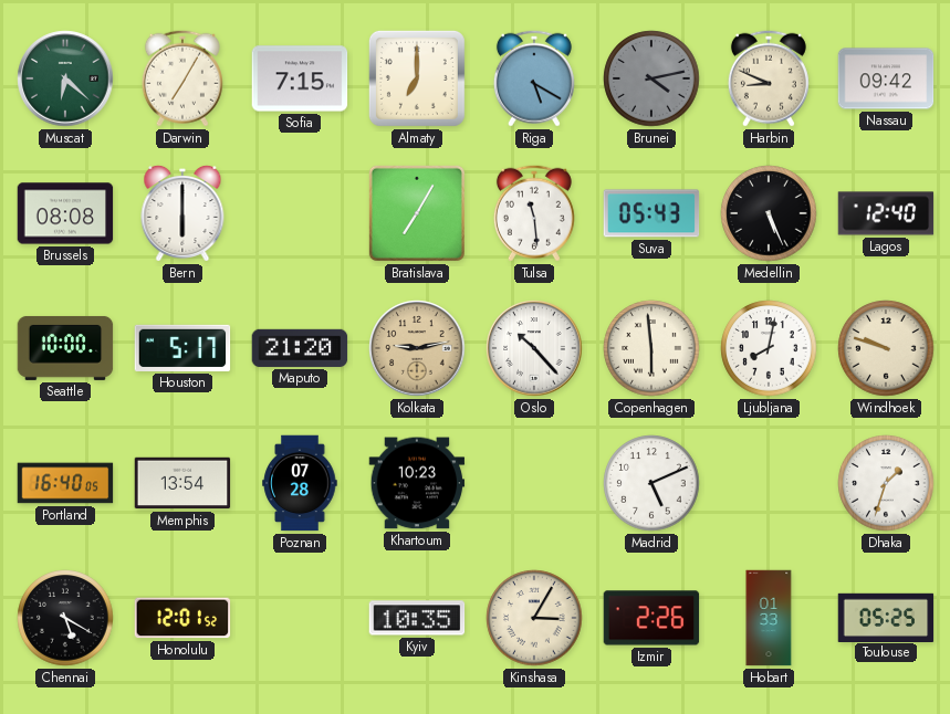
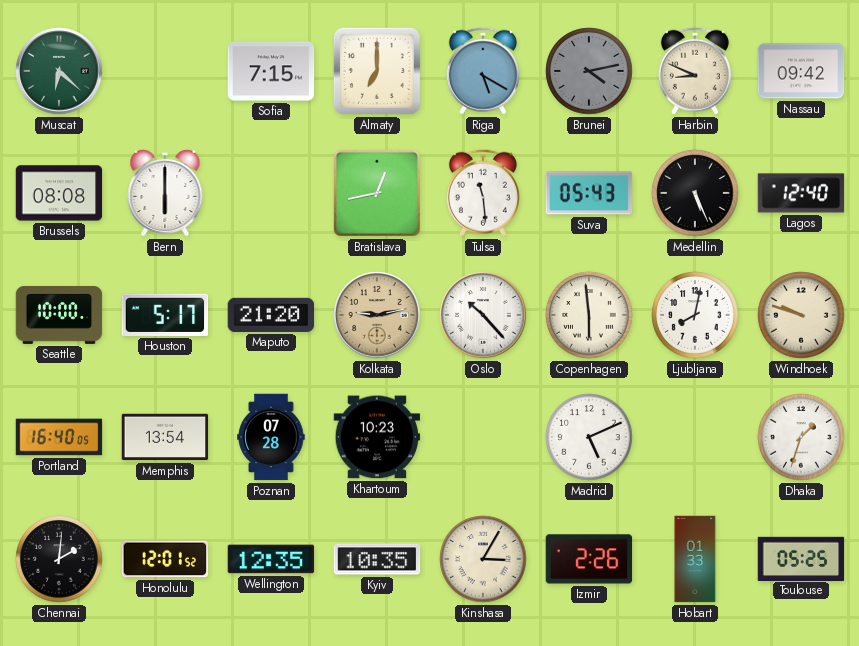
Darwin: 7:05 -> none
Bratislava: 7:05 -> 12:43
Chennai: 5:20 -> 2:01
Wellington: none -> 12:35
